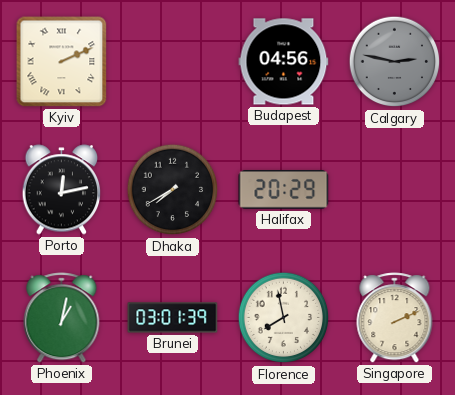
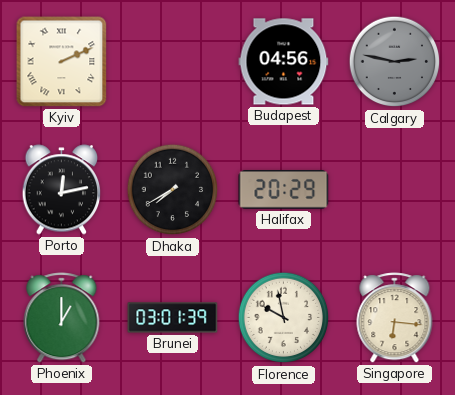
Phoenix: 1:02 -> 1:00
Florence: 7:58 -> 9:58
Singapore: 2:11 -> 6:16
